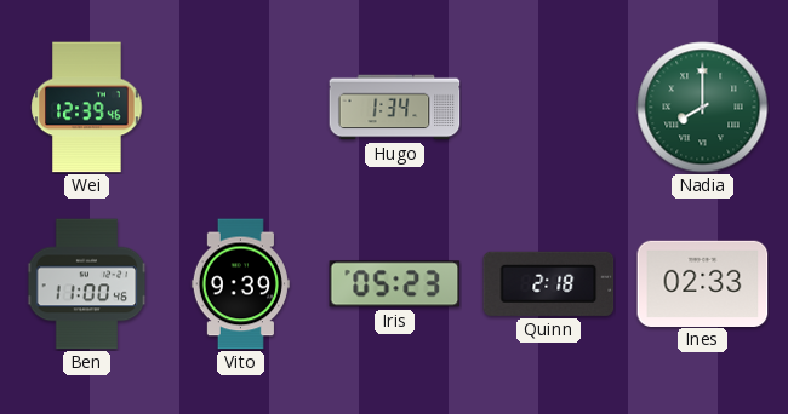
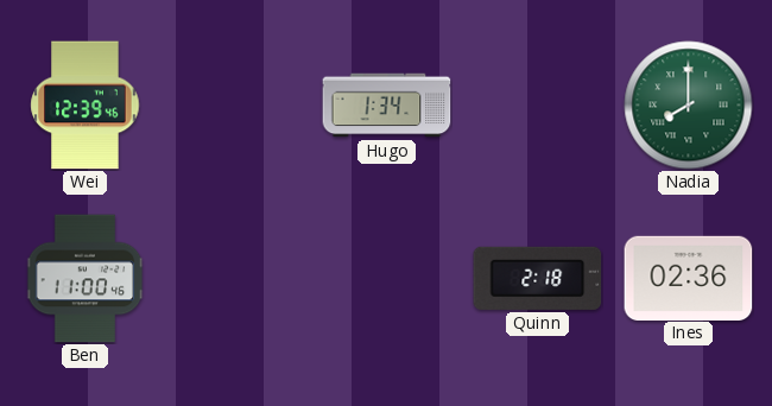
Vito: 9:39 -> none
Iris: 05:23 -> none
Ines: 02:33 -> 02:36
